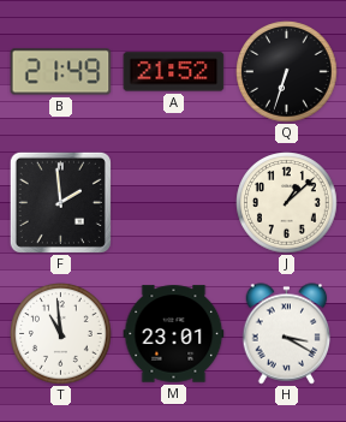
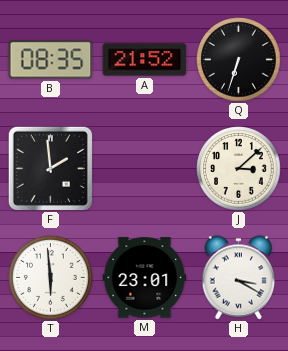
B: 21:49 -> 08:35
J: 1:08 -> 3:08
T: 10:59 -> 5:59
